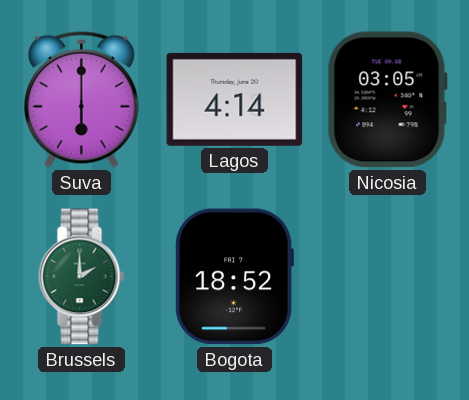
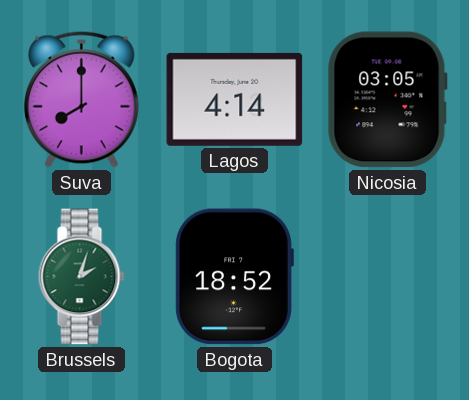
Suva: 6:00 -> 8:00
Brussels: 2:00 -> 2:03
